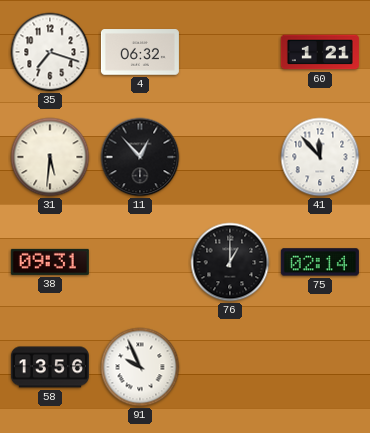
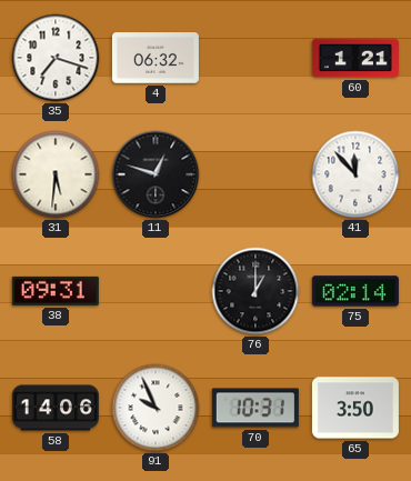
11: 12:53 -> 12:48
58: 13:56 -> 14:06
70: none -> 10:31
65: none -> 3:50
